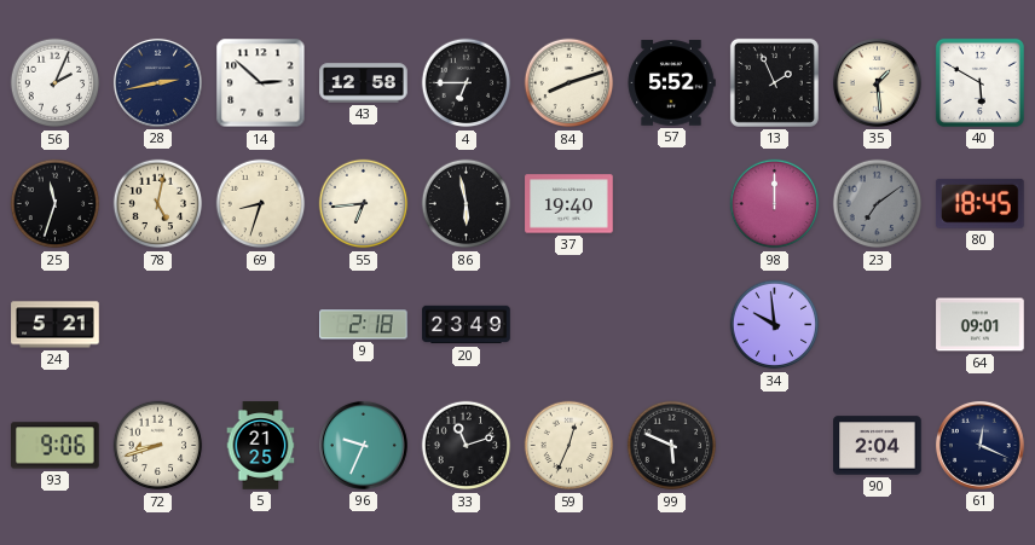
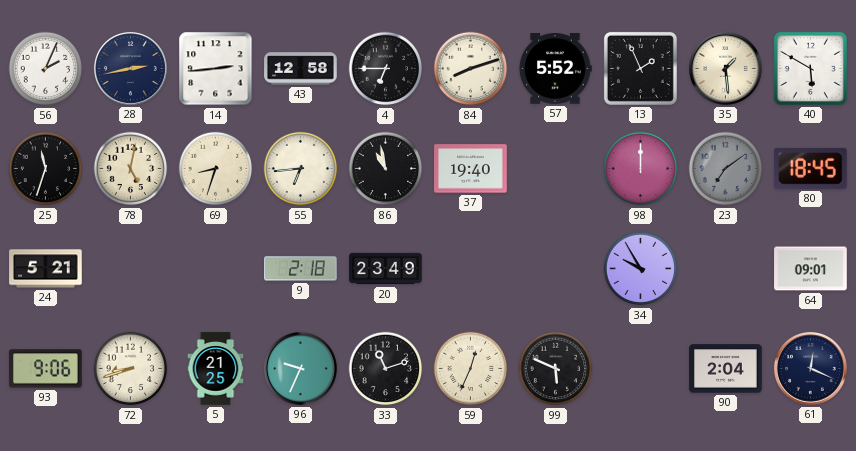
14: 2:52 -> 2:44
86: 5:58 -> 10:58
34: 9:59 -> 9:55
